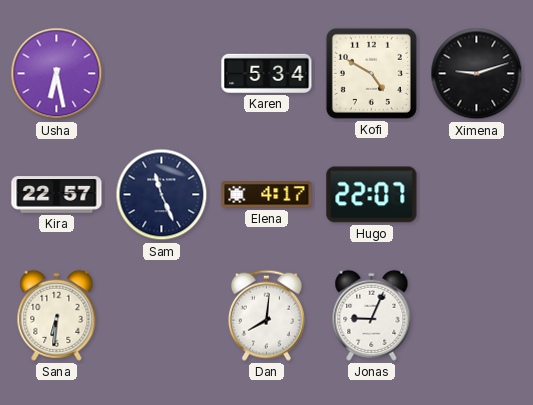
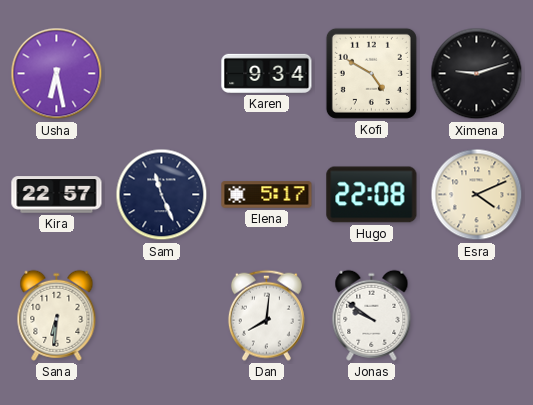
Karen: 5:34 -> 9:34
Elena: 4:17 -> 5:17
Hugo: 22:07 -> 22:08
Esra: none -> 4:11
Jonas: 9:04 -> 9:51
